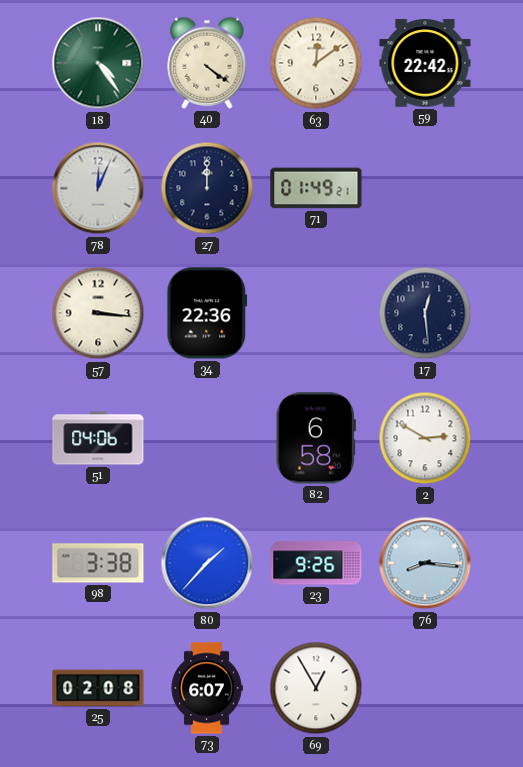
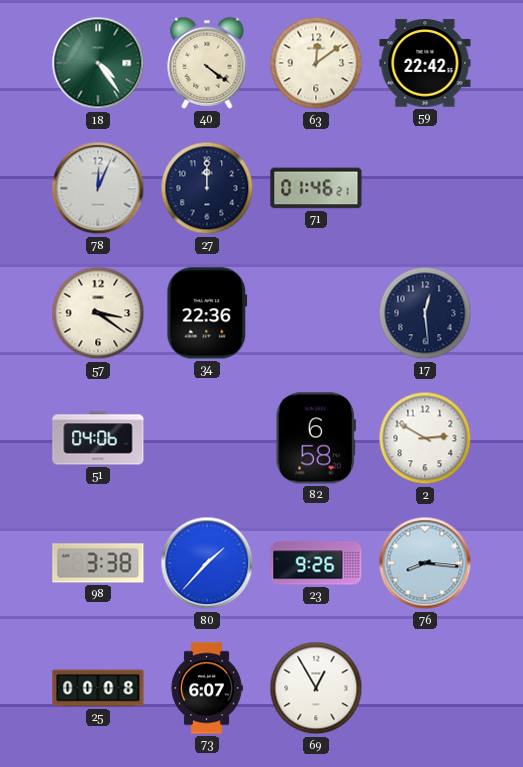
71: 01:49 -> 01:46
57: 3:16 -> 3:21
25: 02:08 -> 00:08
